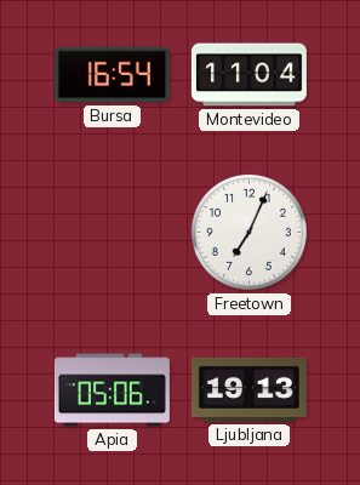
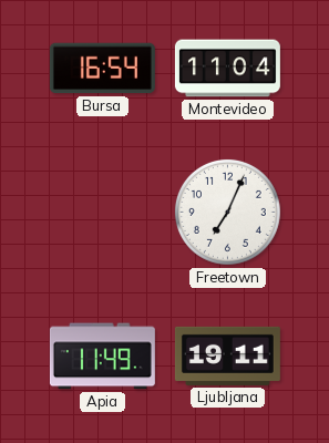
Apia: 05:06 -> 11:49
Ljubljana: 19:13 -> 19:11
